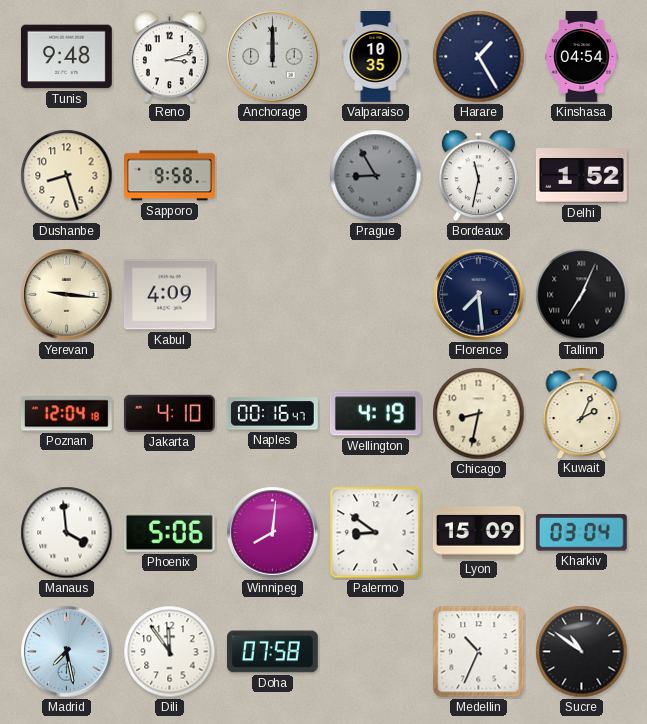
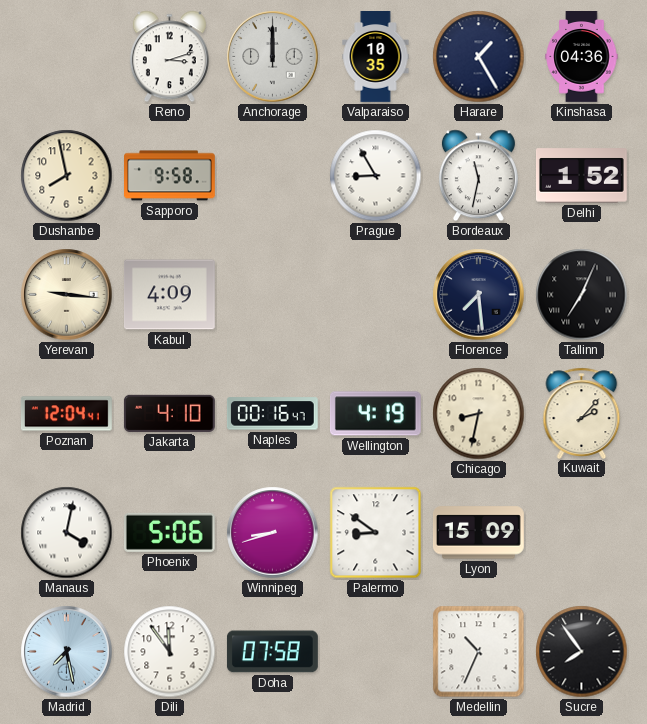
Tunis: 9:48 -> none
Kinshasa: 04:54 -> 04:36
Dushanbe: 8:27 -> 7:58
Prague dial: grey -> white
Poznan: 12:04:18 -> 12:04:41
Kuwait: 2:04 -> 2:07
Manaus: 3:59 -> 4:02
Winnipeg: 8:01 -> 8:42
Kharkiv: 03:04 -> none
Sucre: 10:51 -> 7:54
